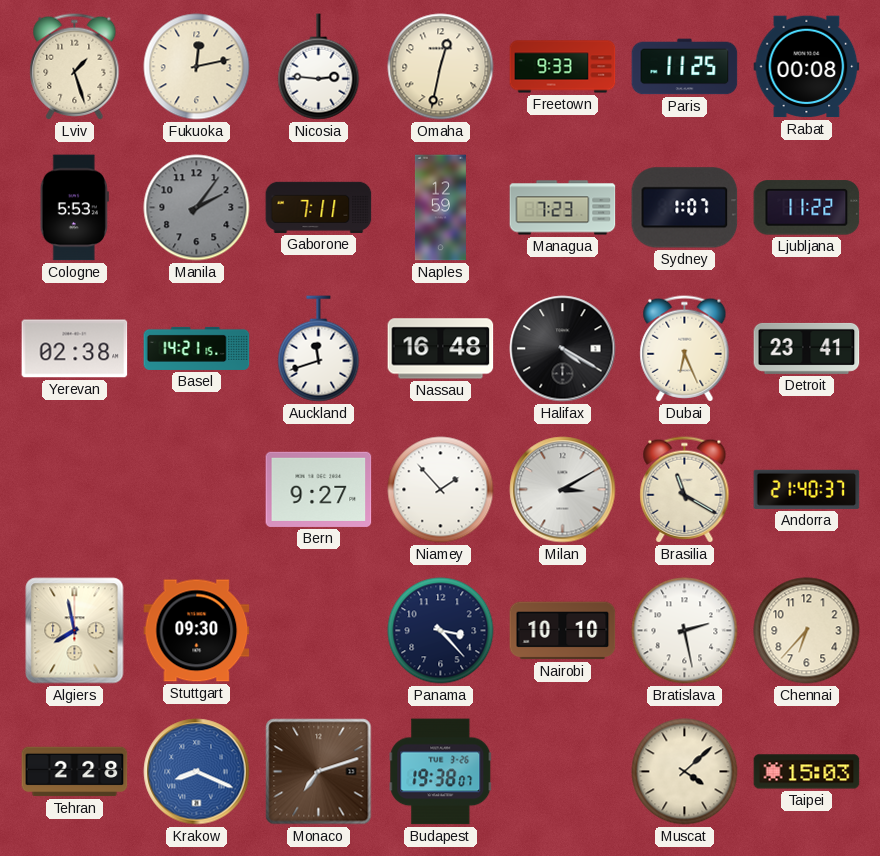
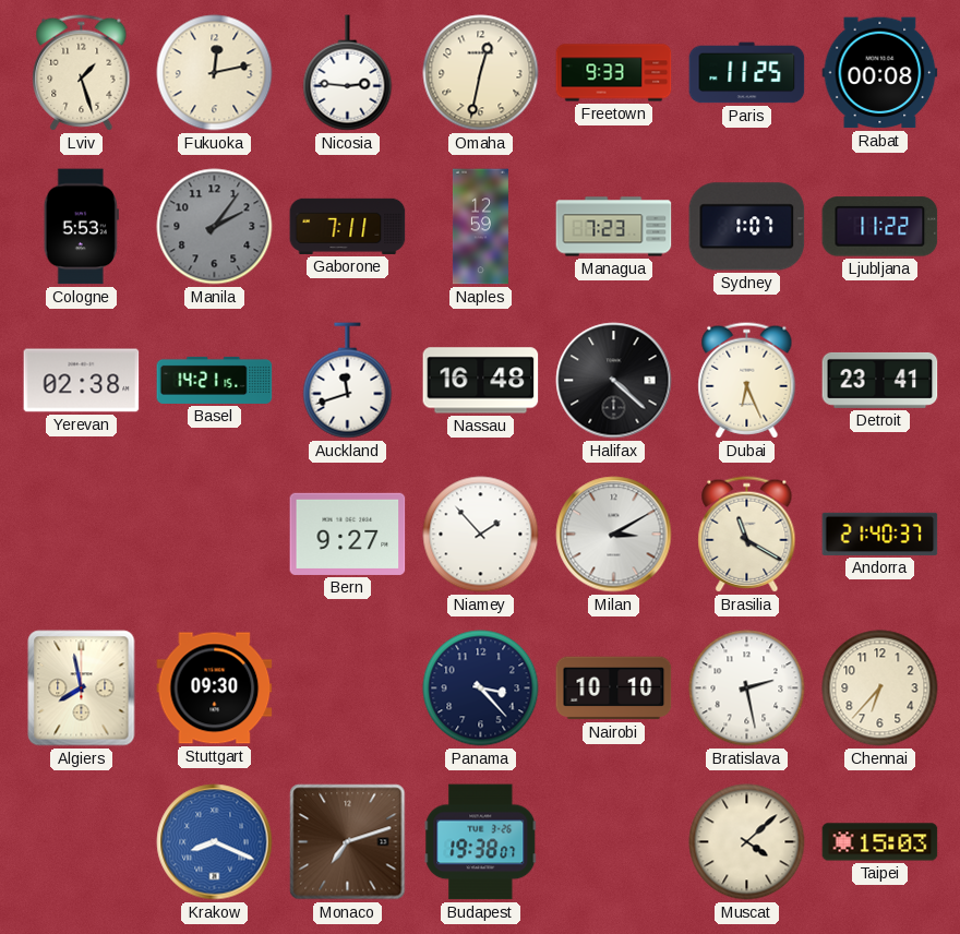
Halifax: 4:20 -> 4:22
Tehran: 2:28 -> none
